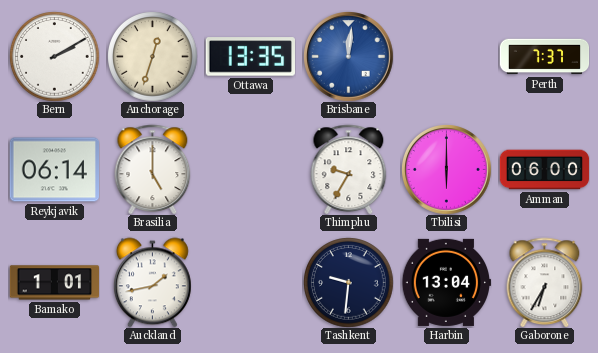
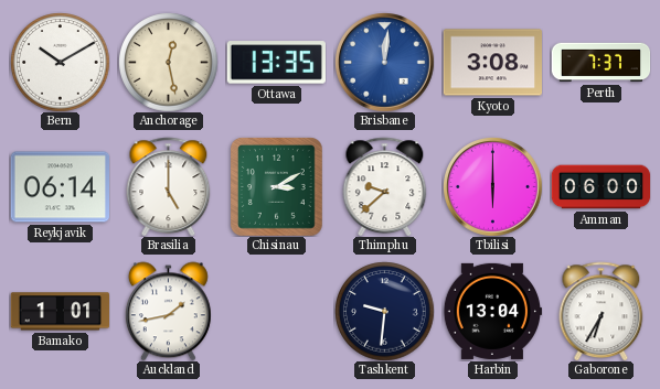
Bern: 2:10 -> 10:10
Anchorage: 12:33 -> 12:28
Kyoto: none -> 3:08
Chisinau: none -> 3:10
Thimphu: 9:35 -> 9:38
